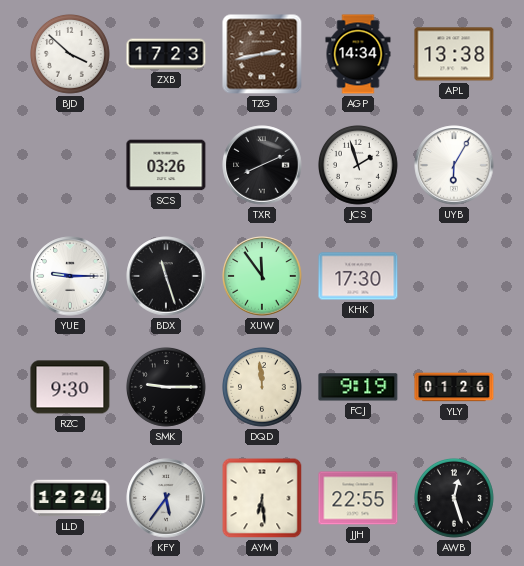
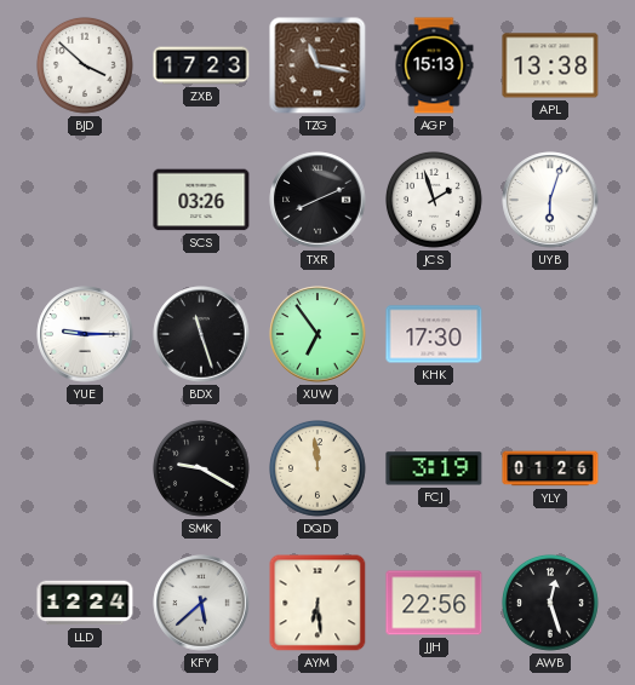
TZG: 2:43 -> 11:17
AGP: 14:34 -> 15:13
UYB: 6:05 -> 6:03
XUW: 11:54 -> 6:54
RZC: 9:30 -> none
SMK: 9:15 -> 9:20
FCJ: 9:19 -> 3:19
KFY: 5:36 -> 5:38
JJH: 22:55 -> 22:56
